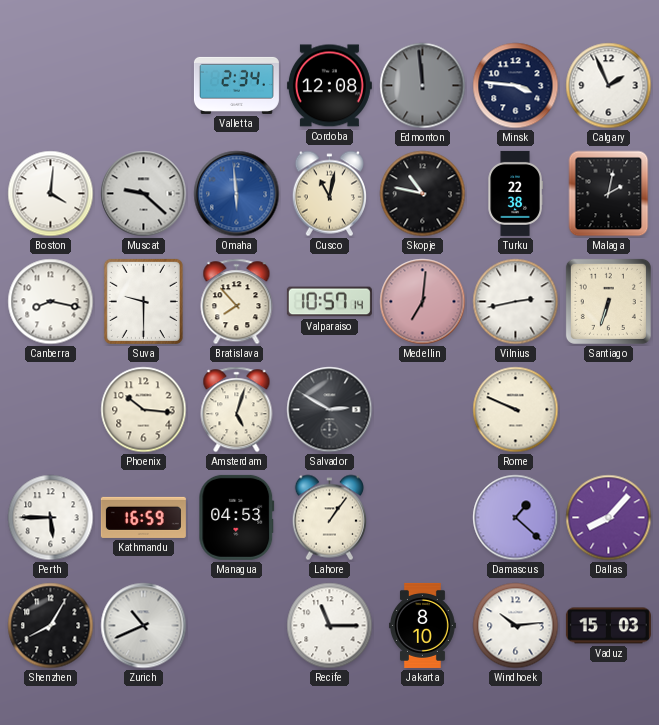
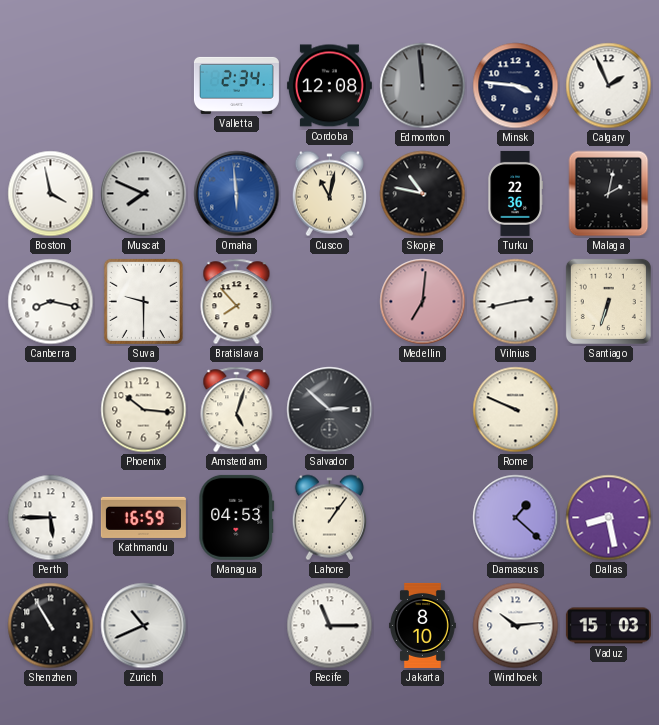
Boston: 4:01 -> 3:58
Muscat: 9:22 -> 7:49
Turku: 22:38 -> 22:36
Valparaiso: 10:57 -> none
Salvador: 2:50 -> 2:52
Dallas: 8:07 -> 8:28
Shenzhen: 8:05 -> 10:55
